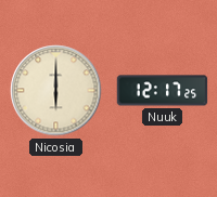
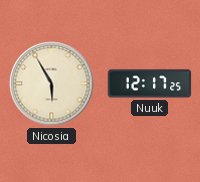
Nicosia: 6:00 -> 5:55
